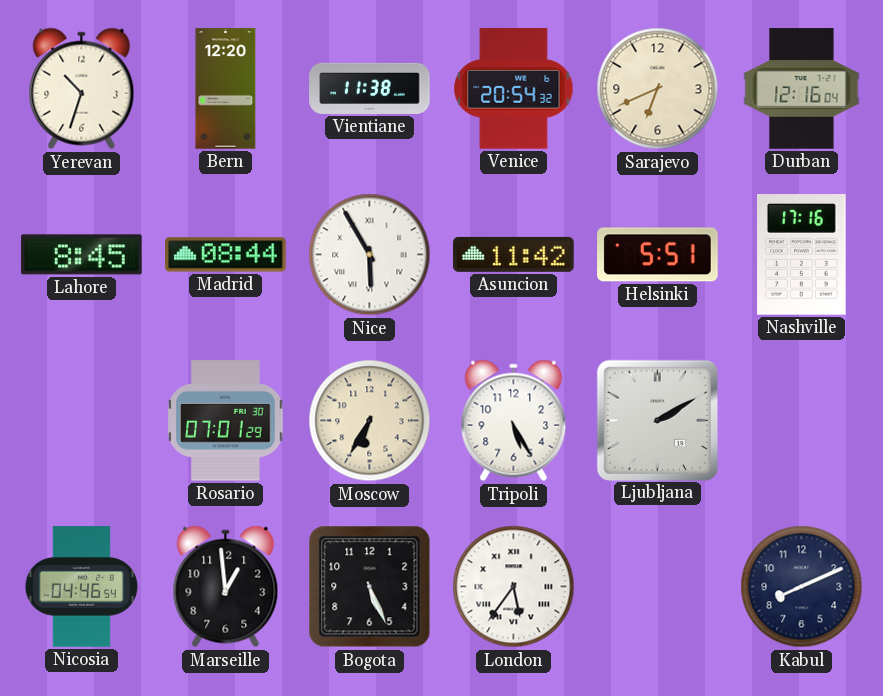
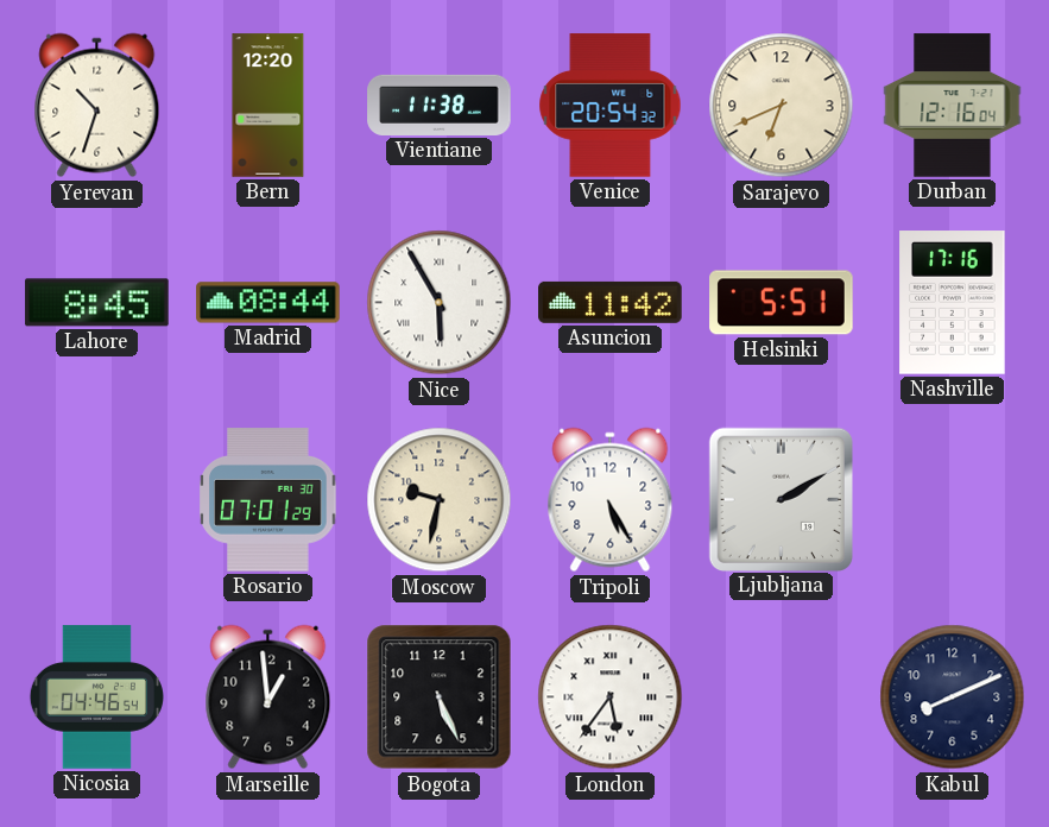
Moscow: 6:35 -> 9:32
